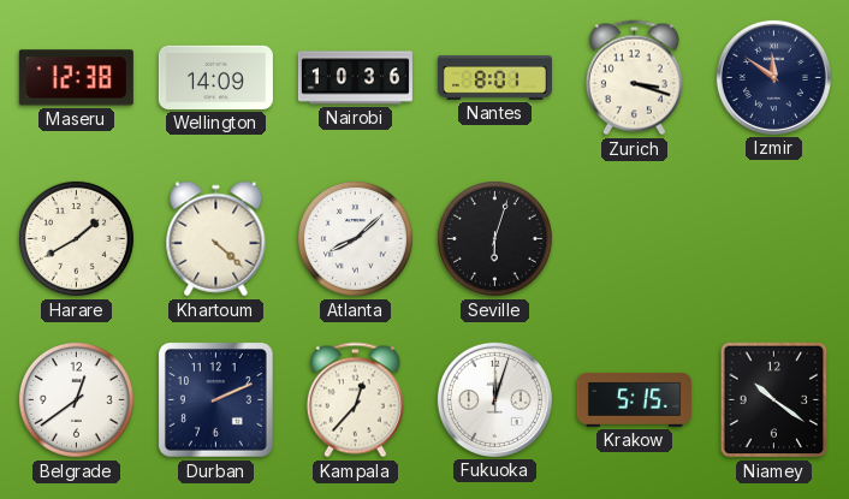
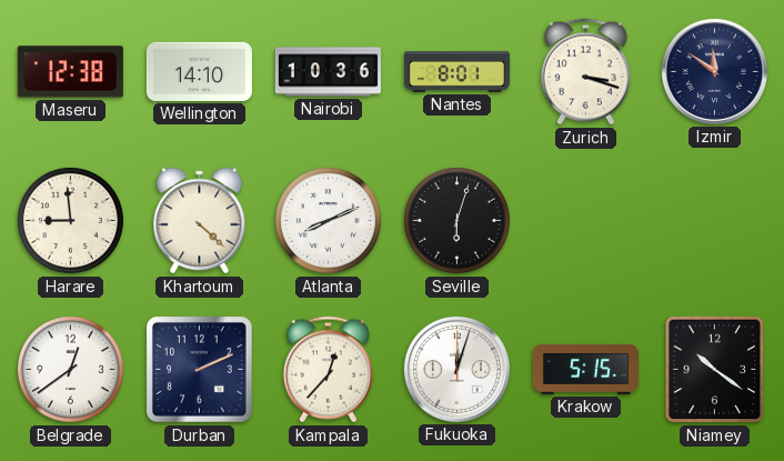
Wellington: 14:09 -> 14:10
Harare: 1:40 -> 8:59
Atlanta: 8:08 -> 8:11
